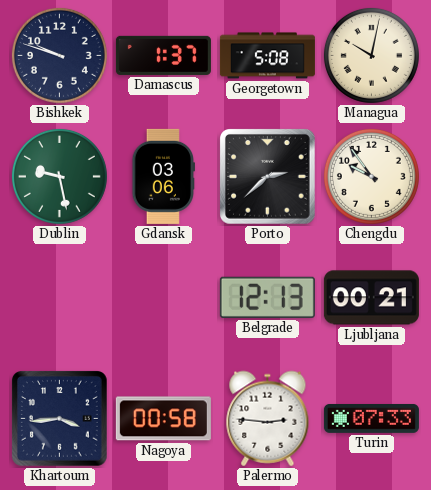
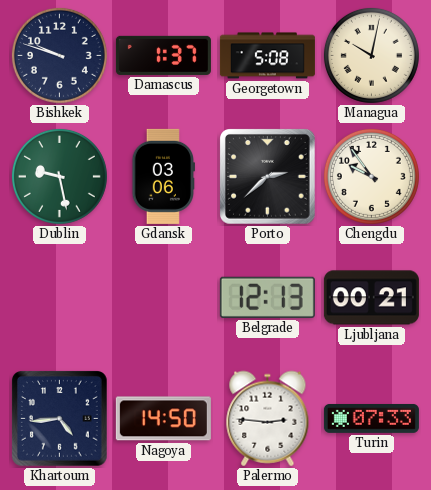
Khartoum: 3:44 -> 4:44
Nagoya: 00:58 -> 14:50
